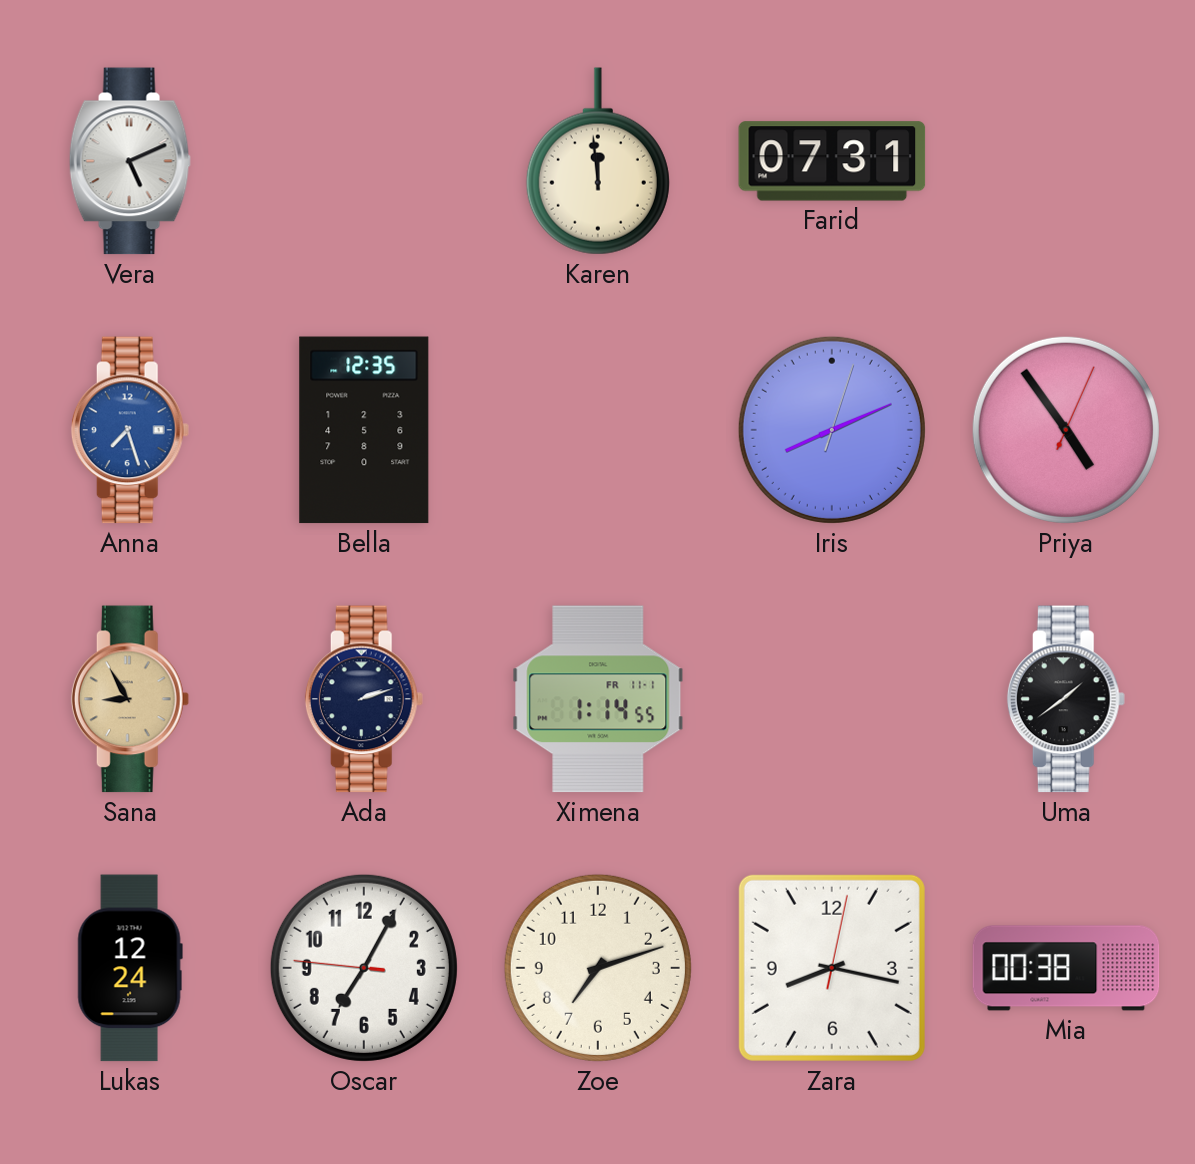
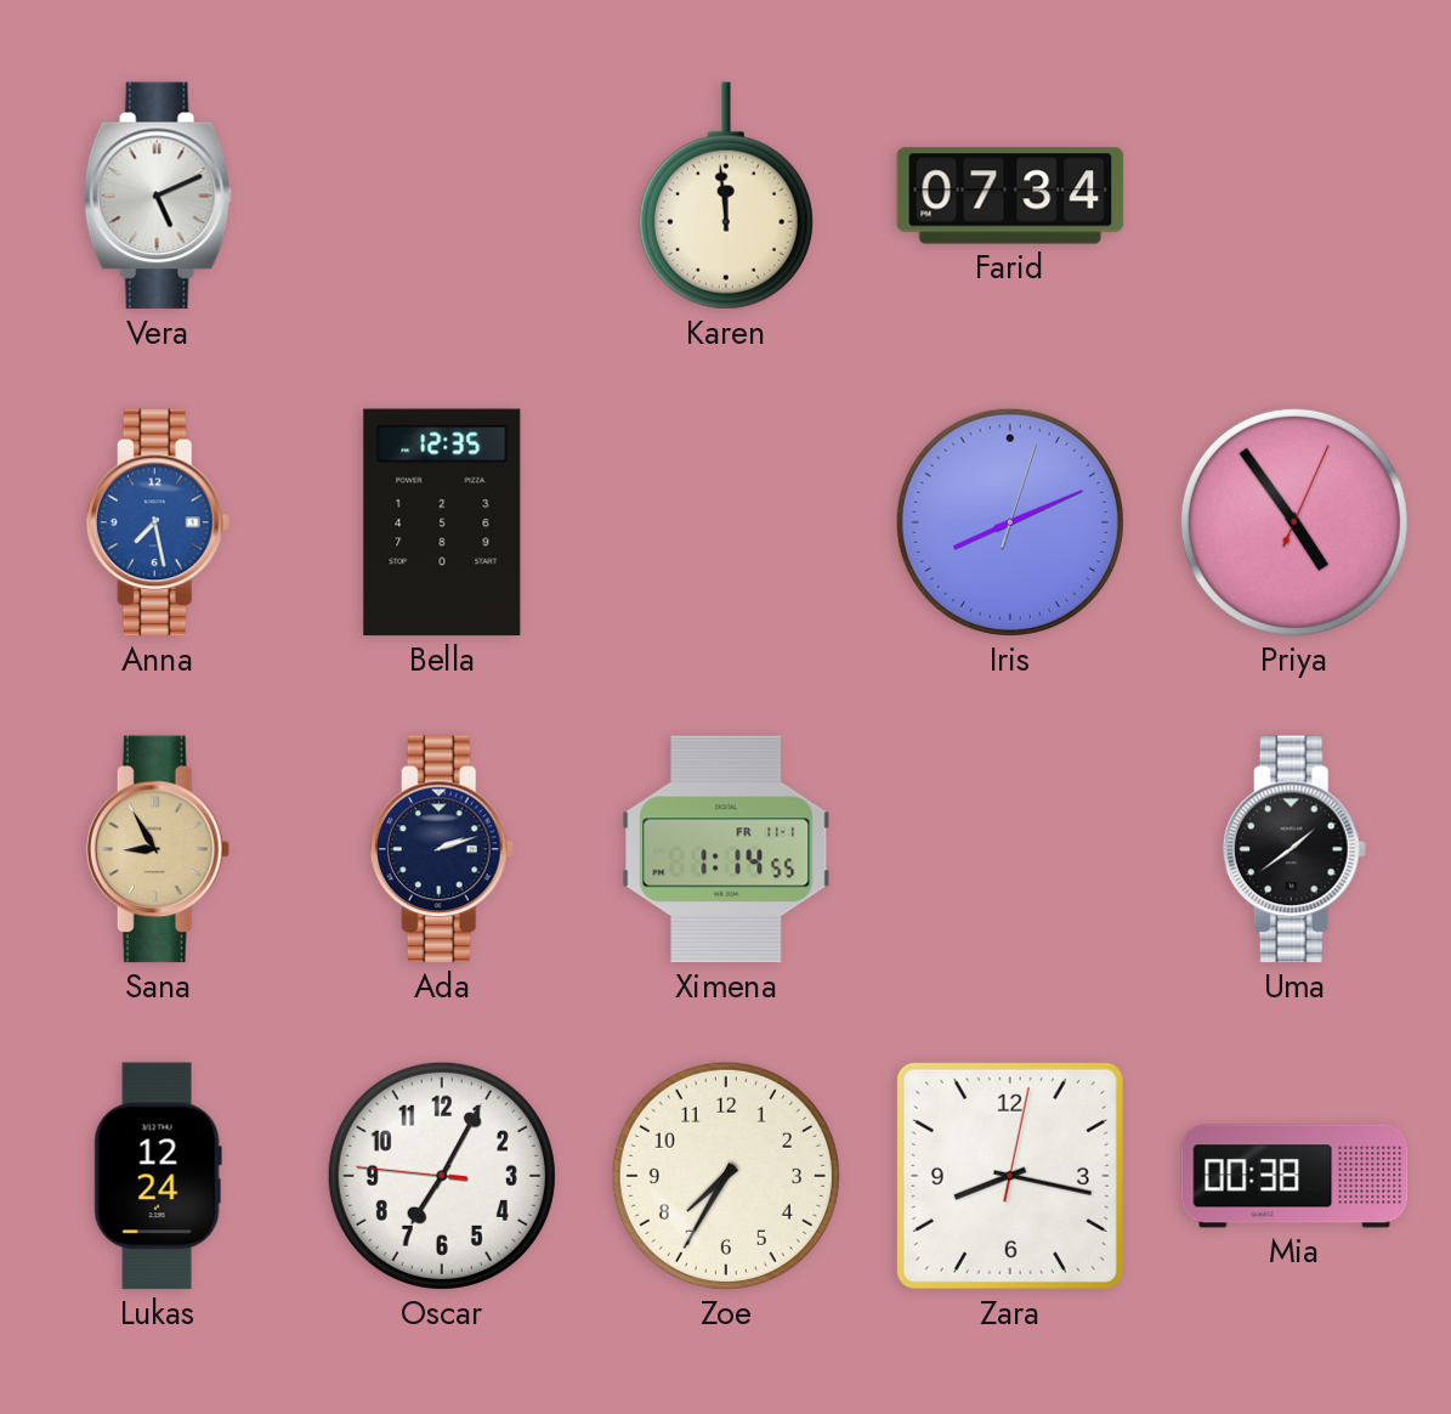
Farid: 07:31 -> 07:34
Anna: 7:27 -> 7:28
Zoe: 7:12 -> 7:35
